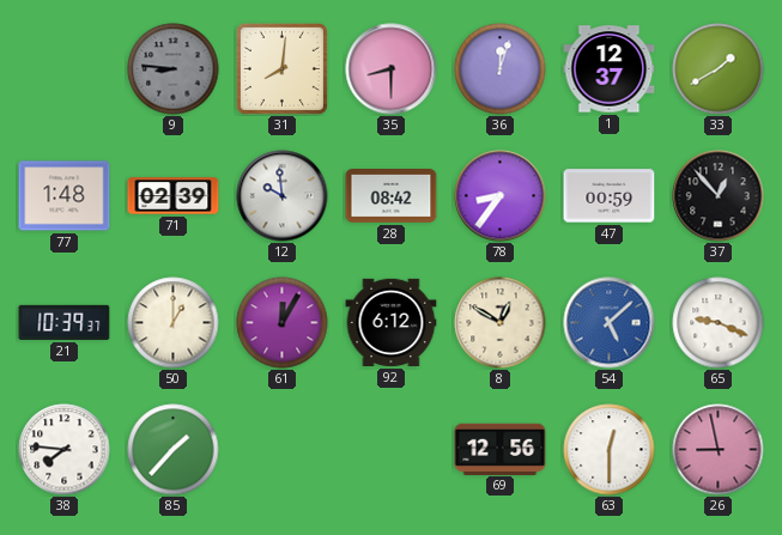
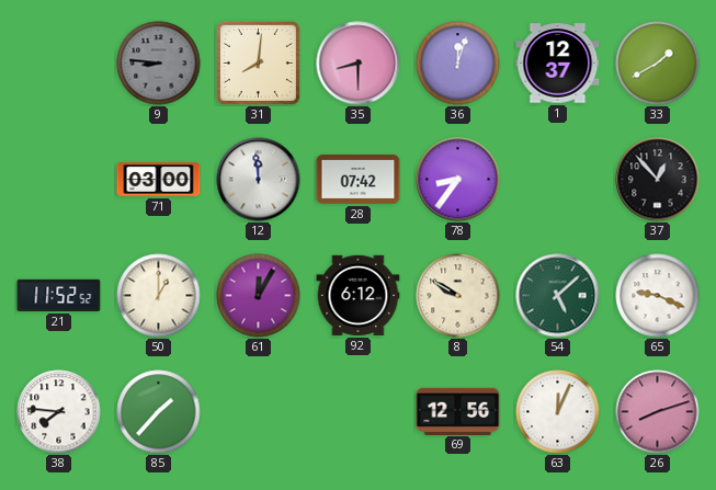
77: 1:48 -> none
71: 02:39 -> 03:00
12: 9:59 -> 11:59
28: 08:42 -> 07:42
47: 00:59 -> none
21: 10:39 -> 11:52
8: 12:50 -> 9:50
54 dial: blue -> green
63: 12:30 -> 12:04
26: 8:58 -> 8:12
